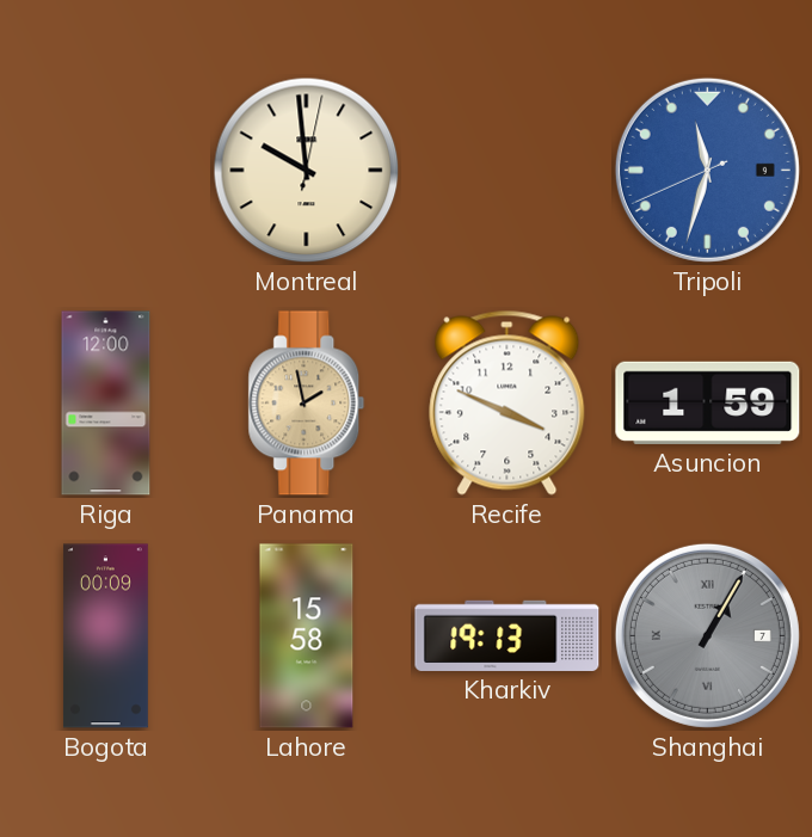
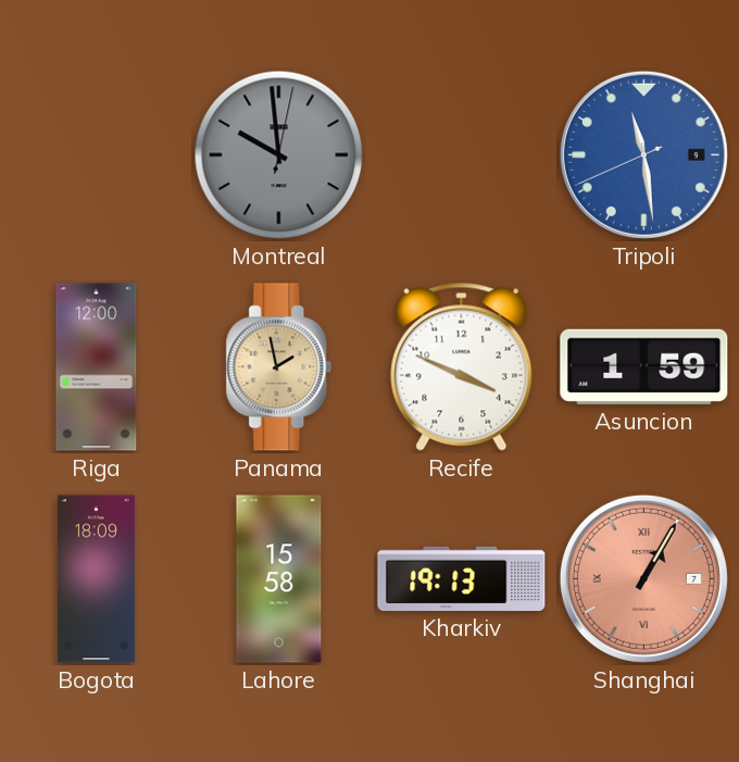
Montreal dial: cream -> grey
Tripoli: 11:32 -> 11:28
Bogota: 00:09 -> 18:09
Shanghai dial: grey -> salmon
